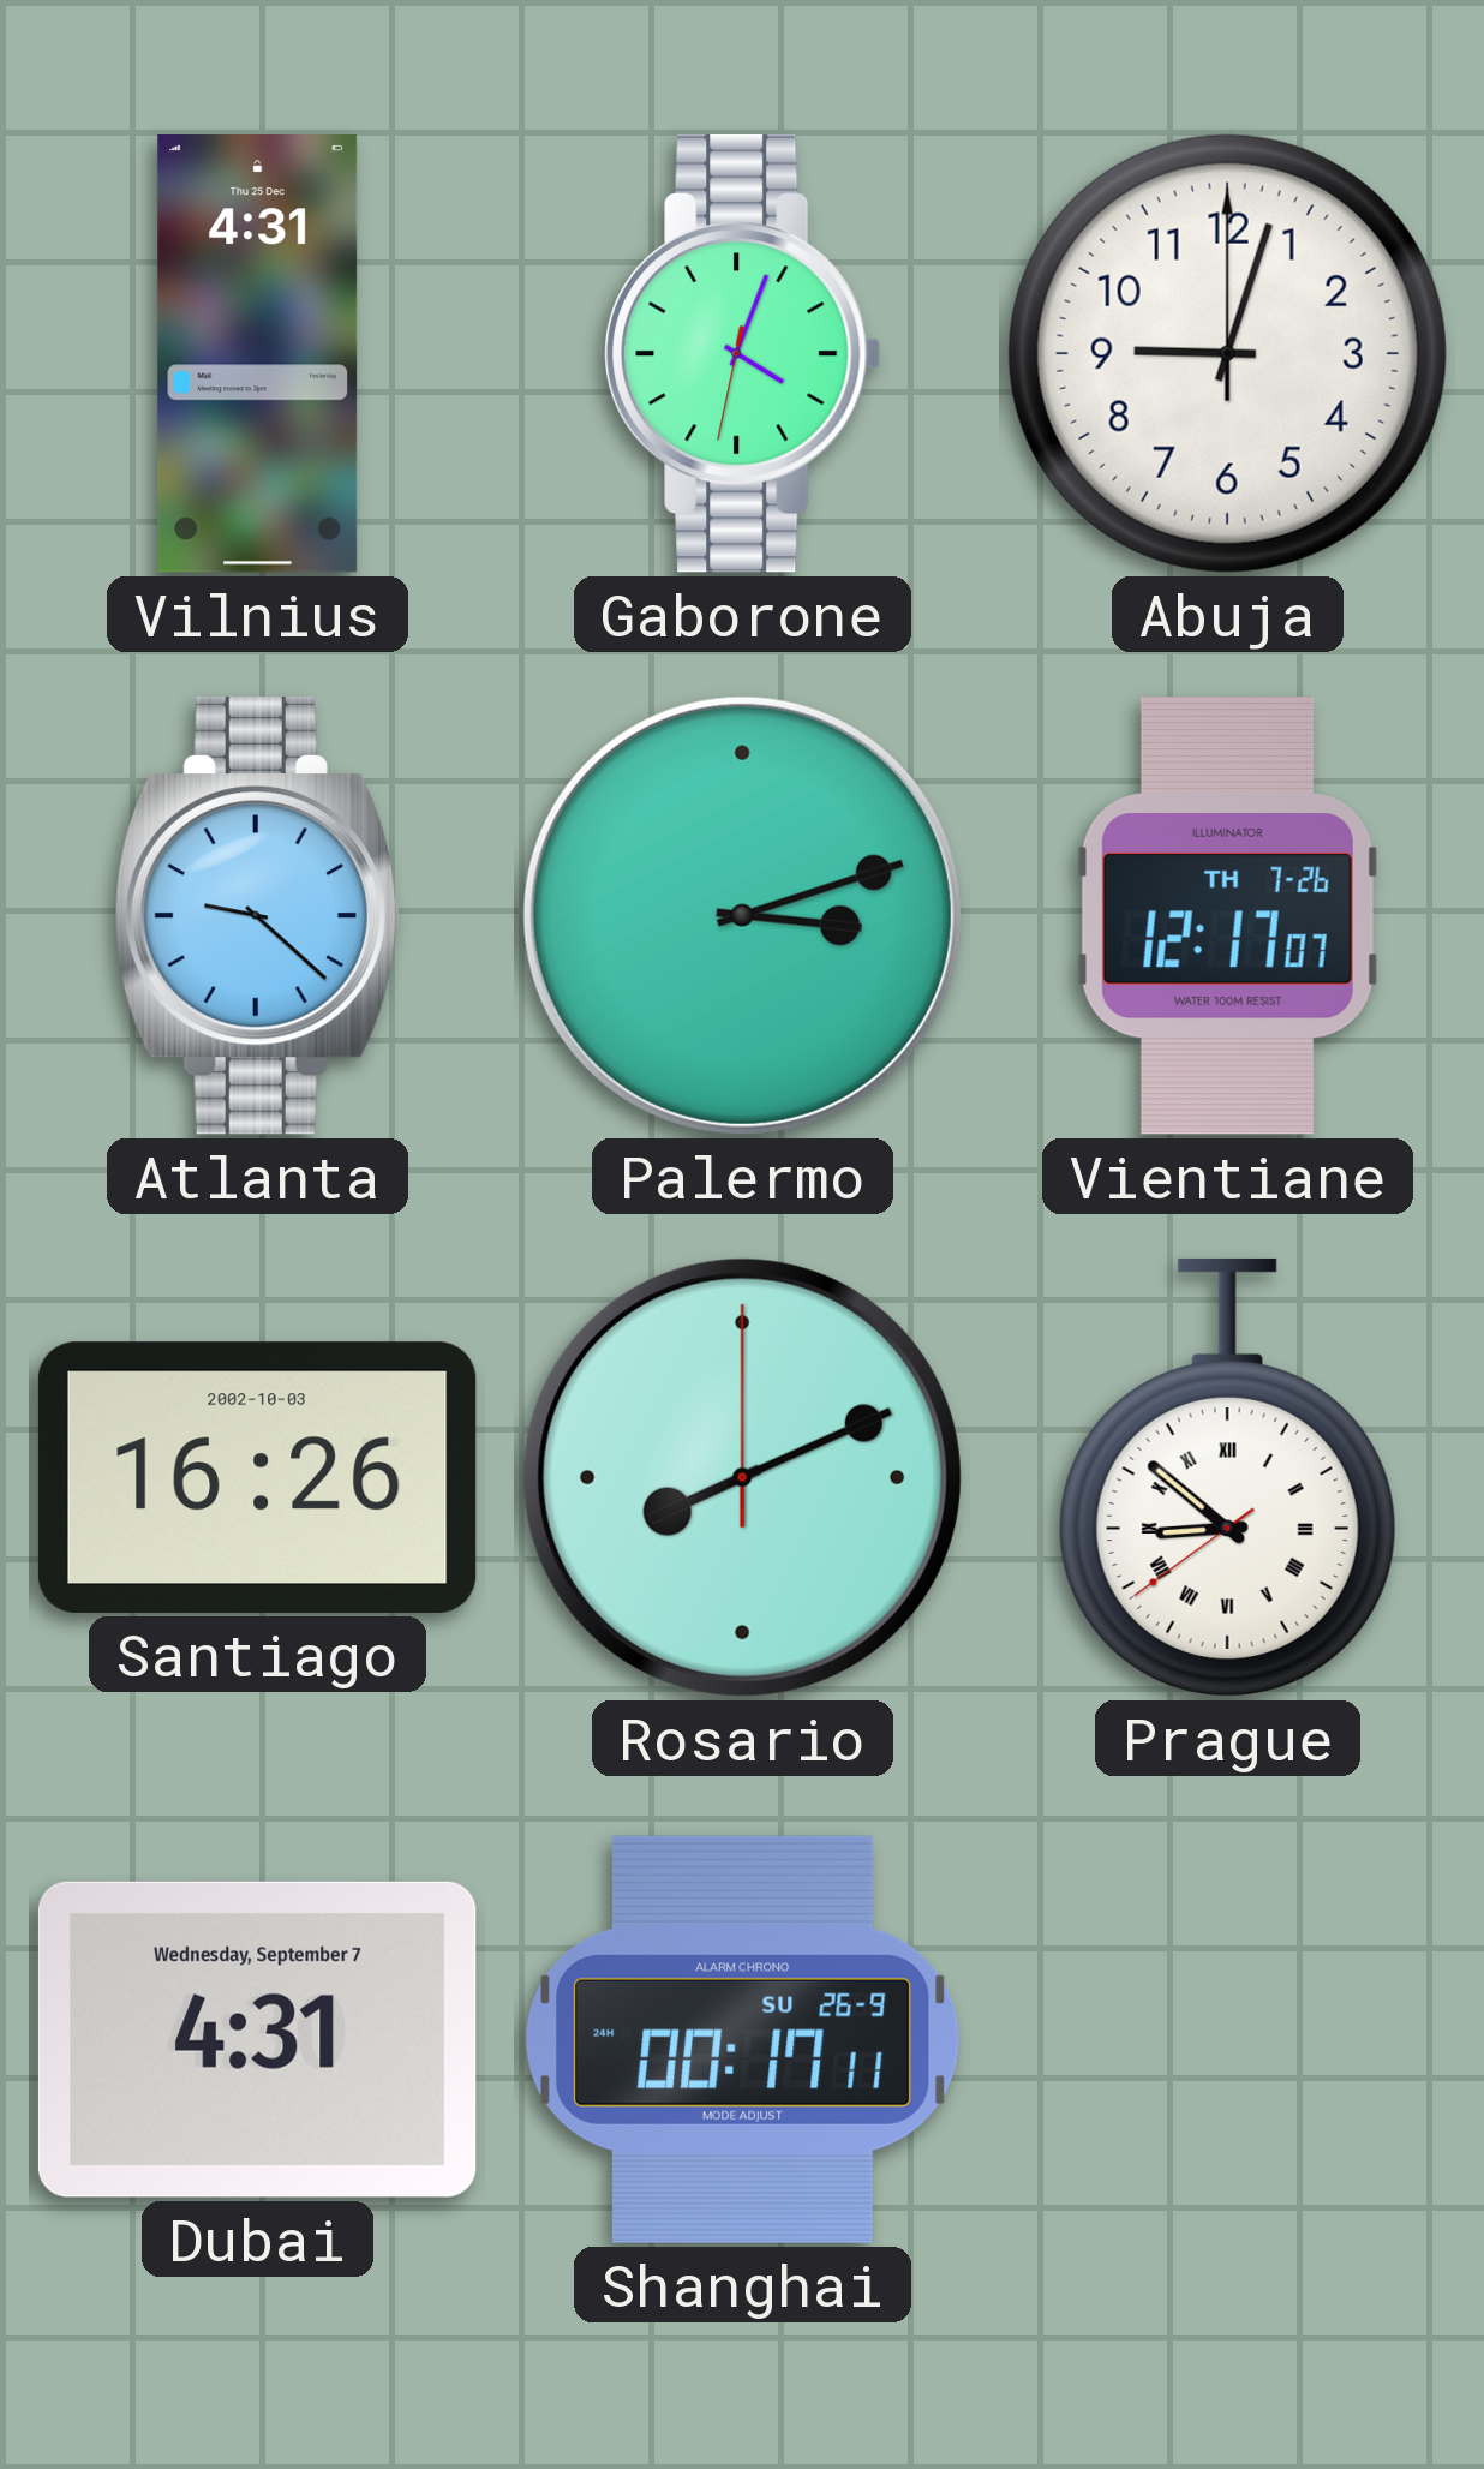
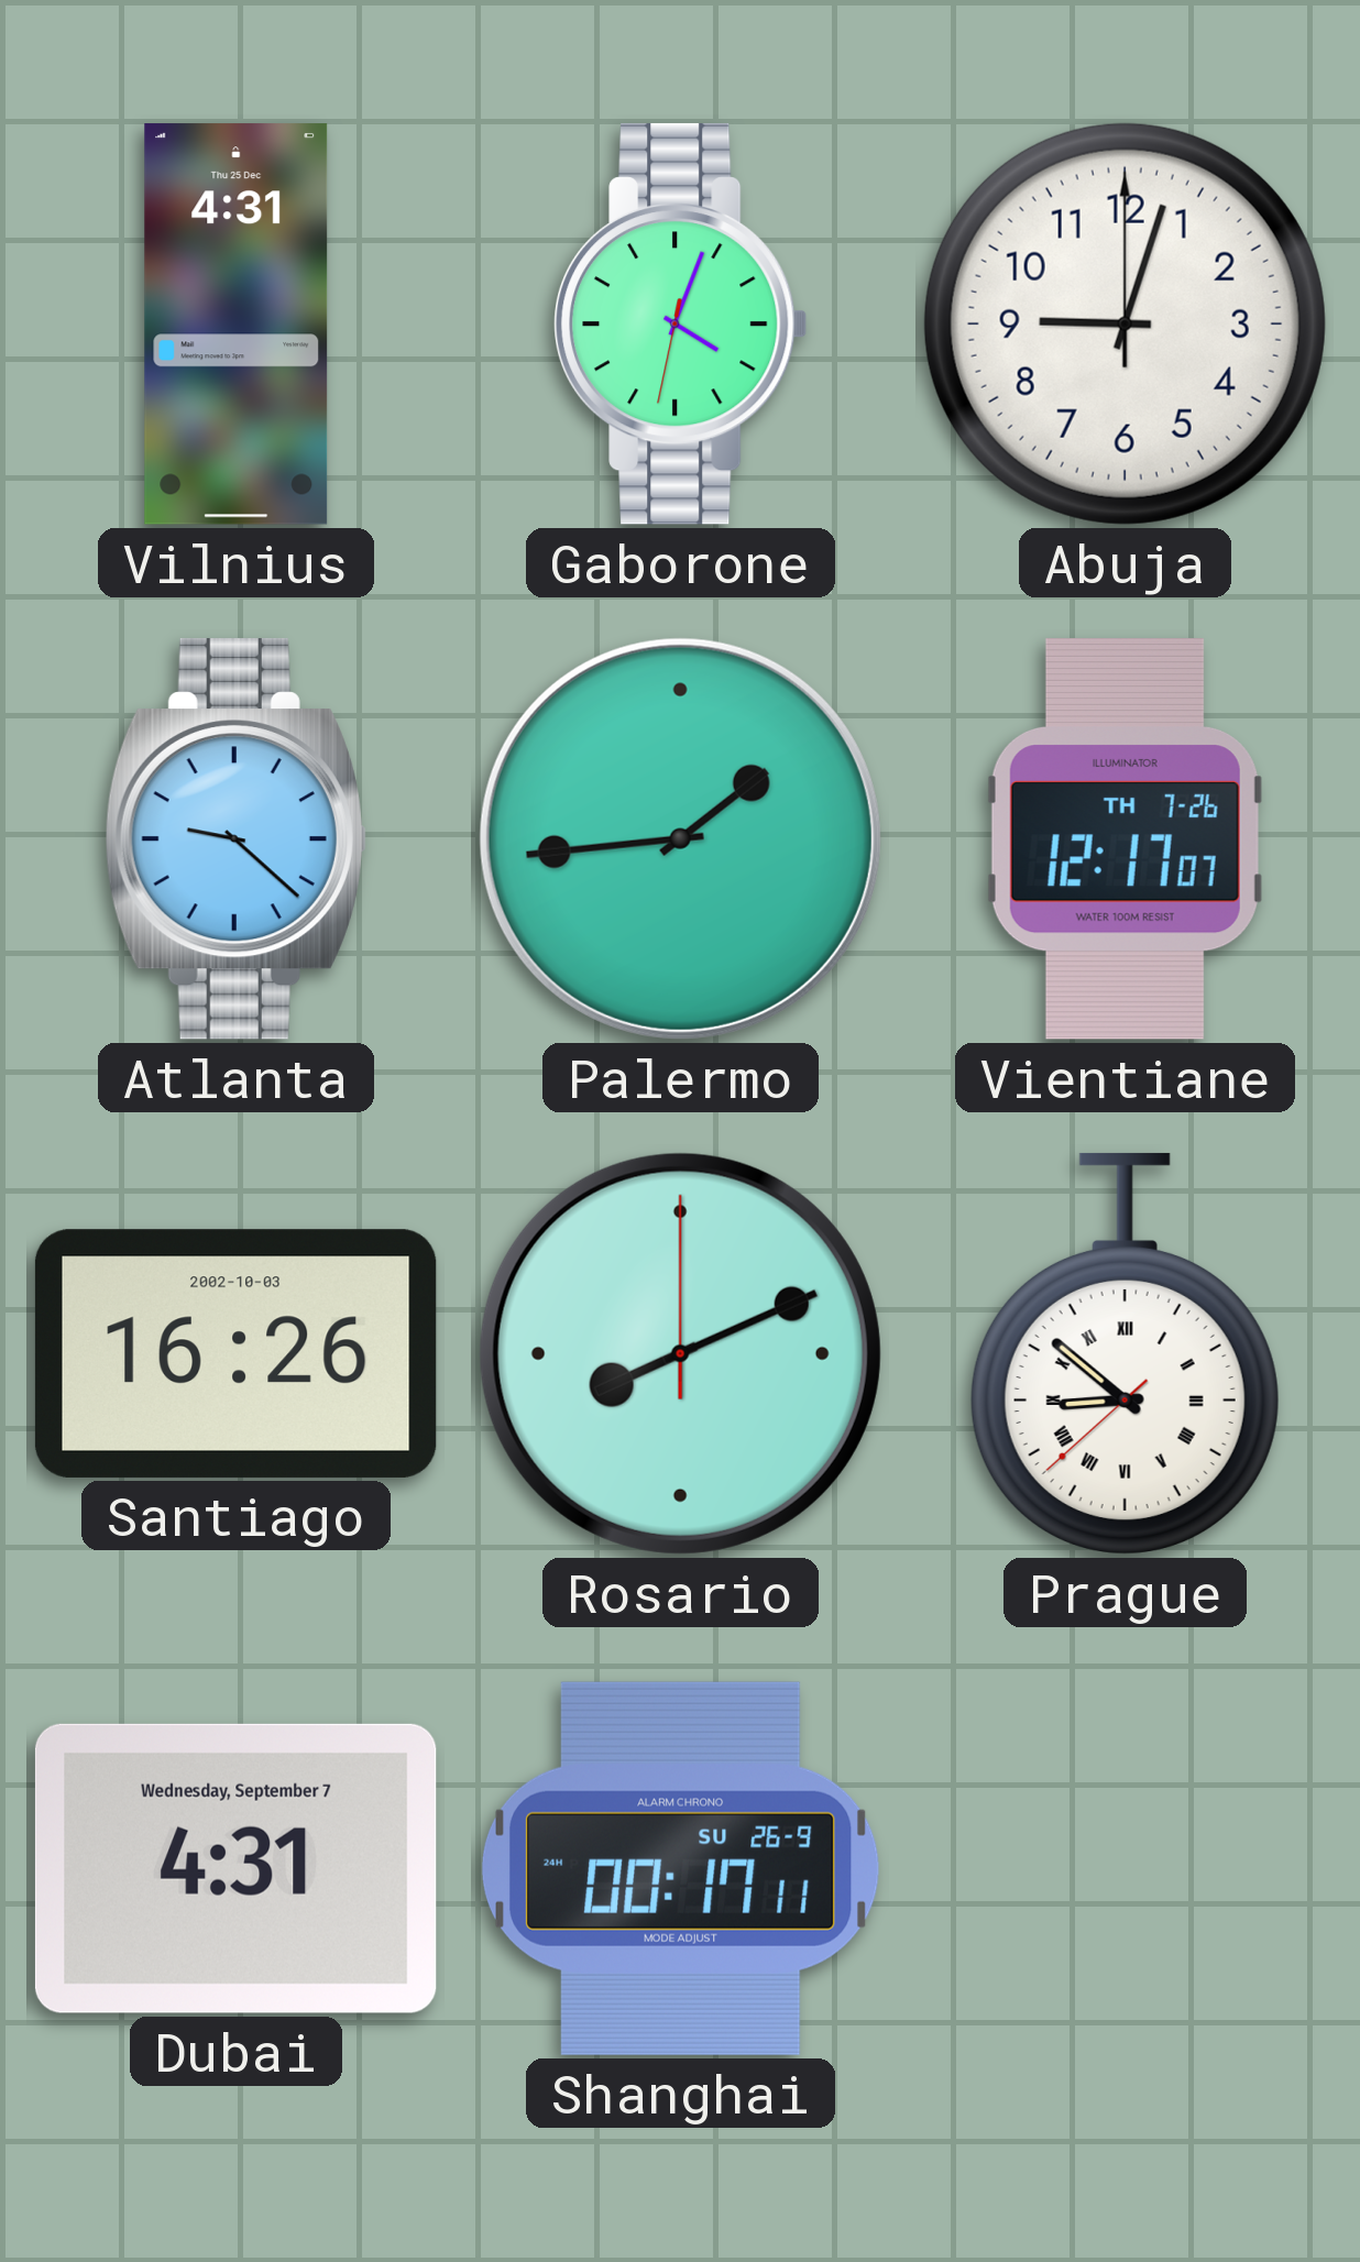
Palermo: 3:12 -> 1:44
Prague: 8:51:39 -> 8:51:38
